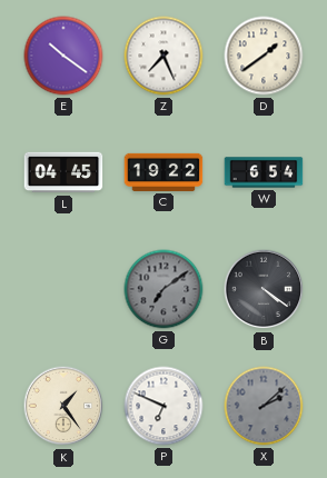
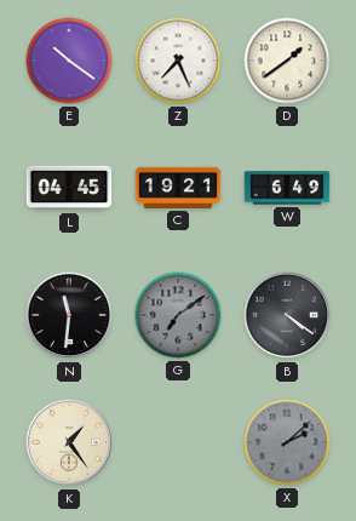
C: 19:22 -> 19:21
W: 6:54 -> 6:49
N: none -> 11:31
P: 6:49 -> none
